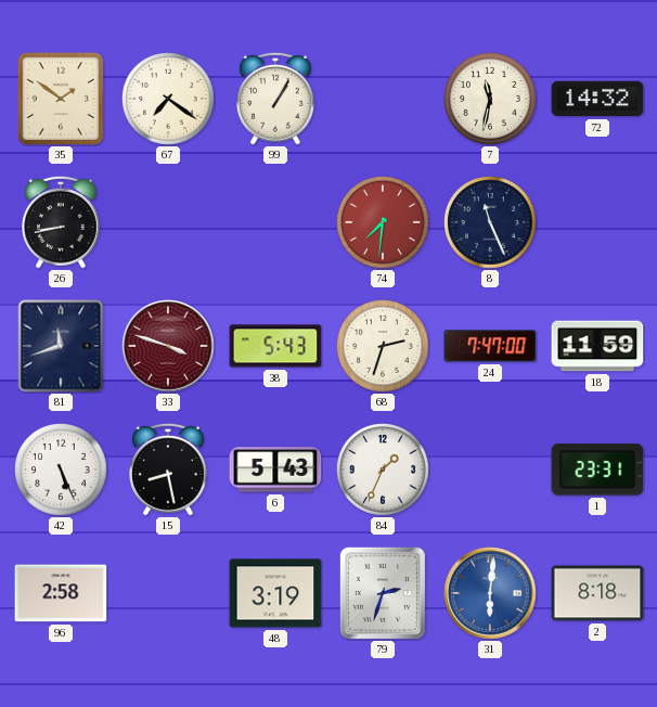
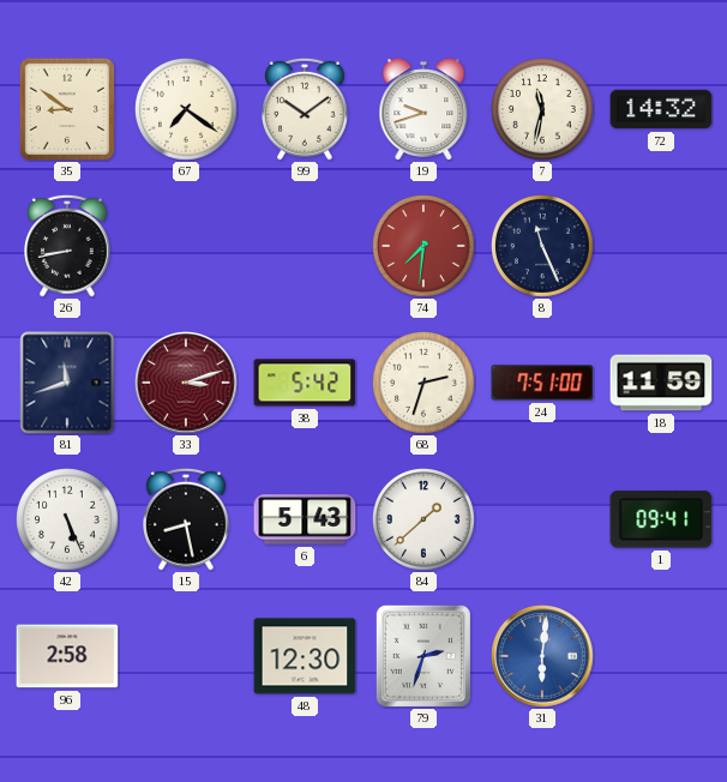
35: 1:51 -> 8:51
99: 1:05 -> 10:09
19: none -> 9:42
33: 3:48 -> 3:12
38: 5:43 -> 5:42
24: 7:47 -> 7:51
84: 1:34 -> 1:38
1: 23:31 -> 09:41
48: 3:19 -> 12:30
2: 8:18 -> none
